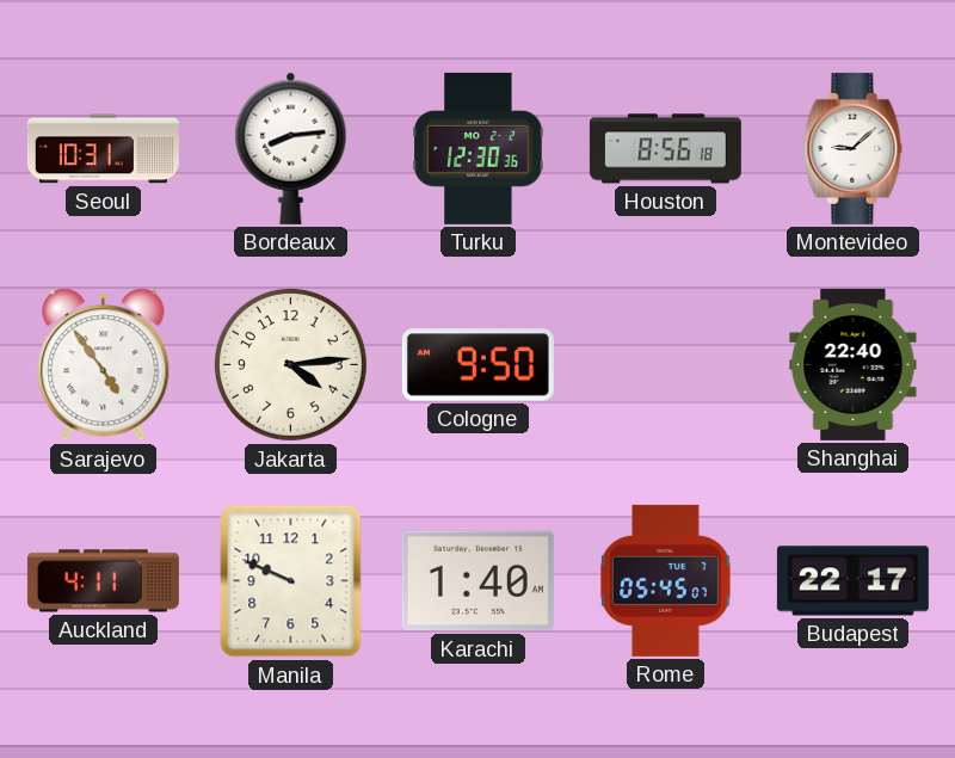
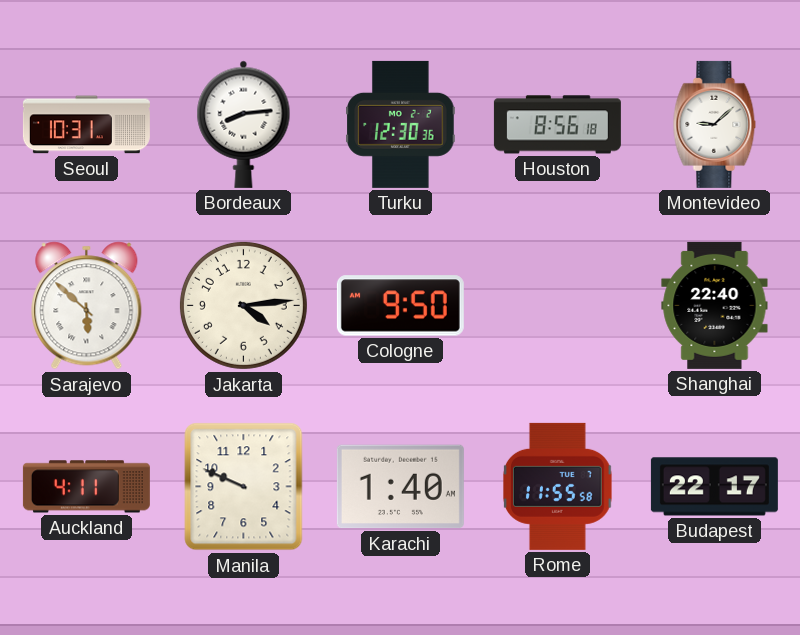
Sarajevo: 4:54 -> 5:52
Rome: 05:45 -> 11:55
